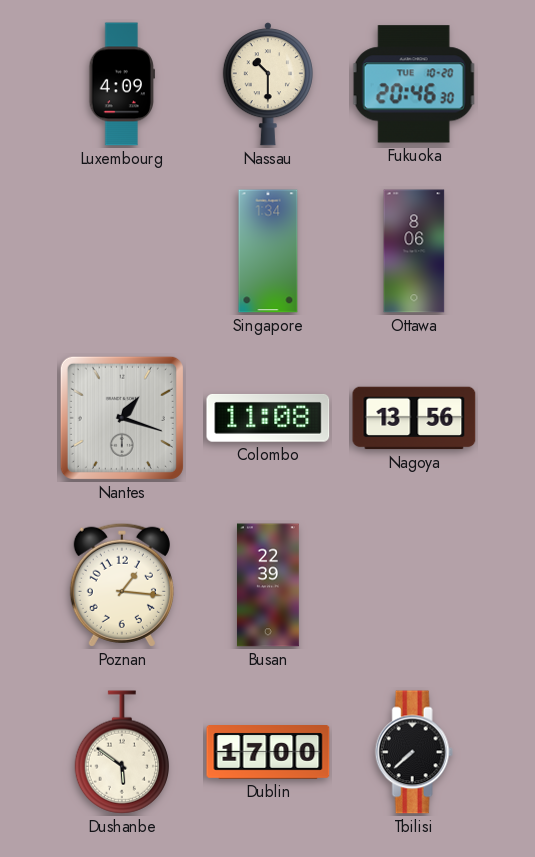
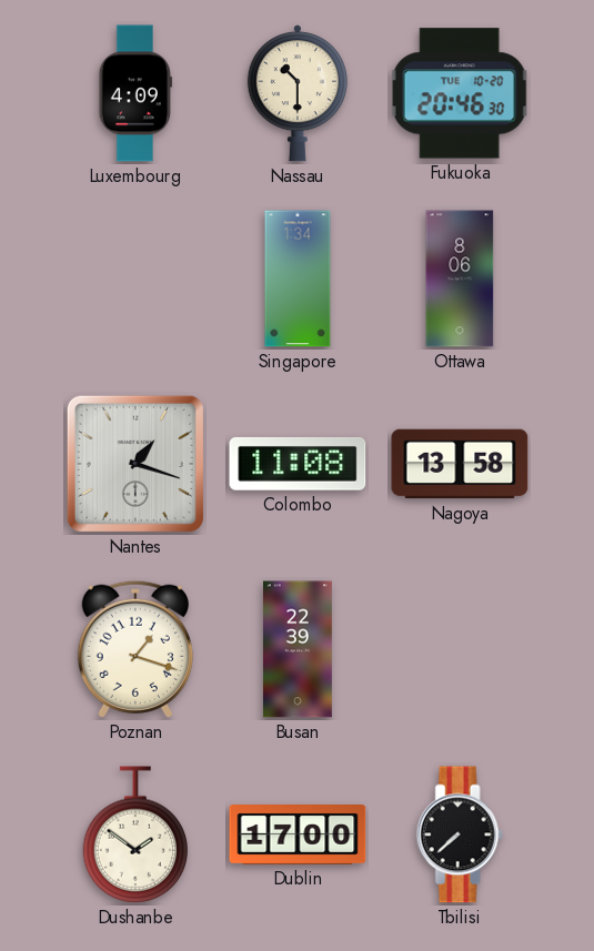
Nagoya: 13:56 -> 13:58
Poznan: 1:16 -> 1:18
Dushanbe: 5:51 -> 1:51
